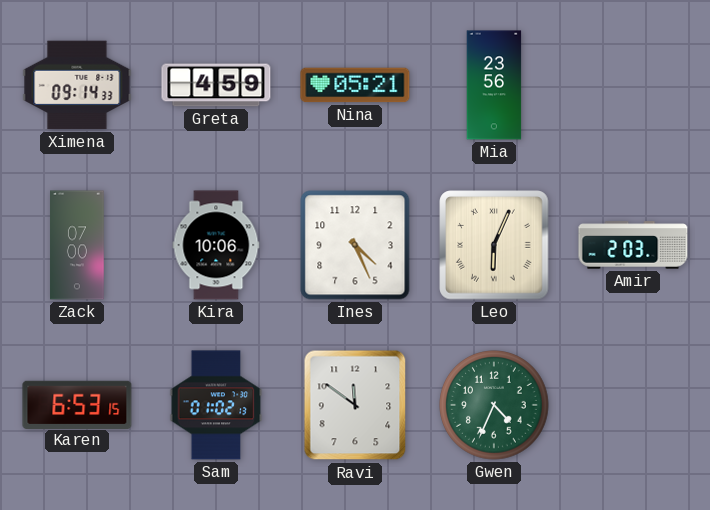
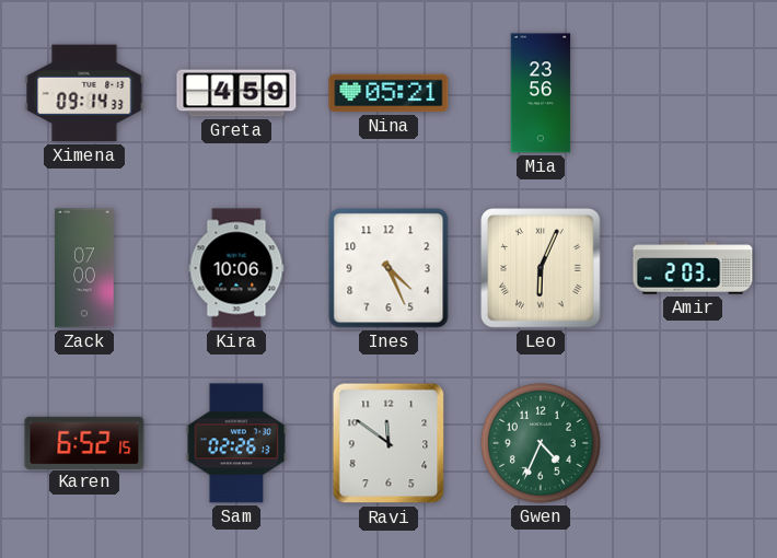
Karen: 6:53 -> 6:52
Sam: 01:02 -> 02:26
